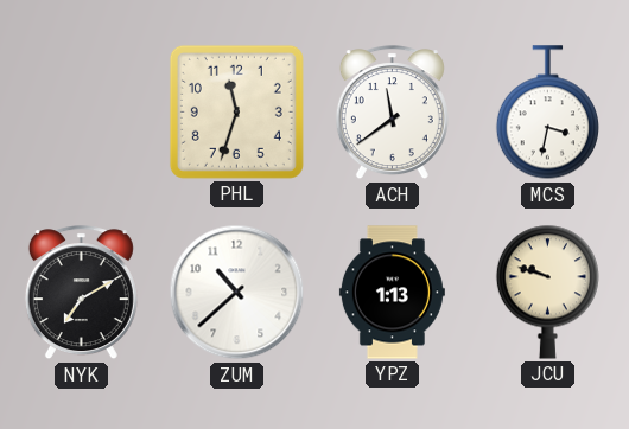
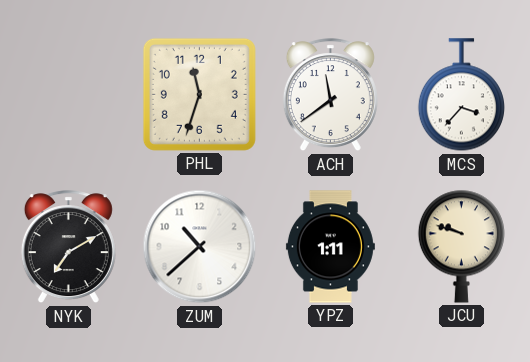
MCS: 3:32 -> 3:37
YPZ: 1:13 -> 1:11
